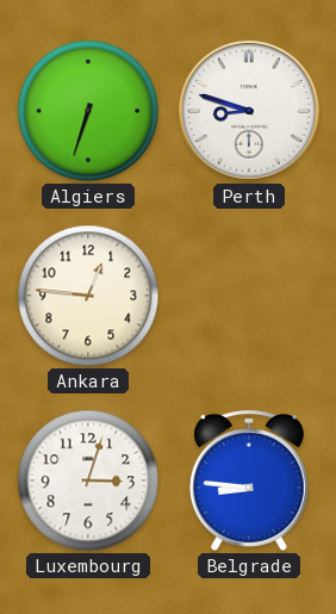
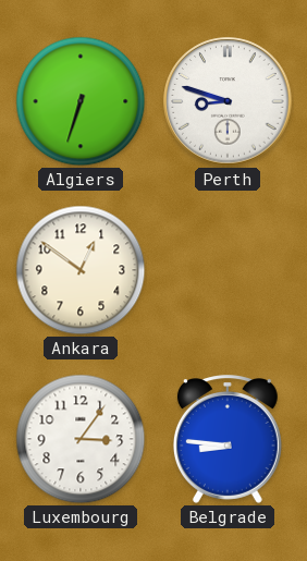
Ankara: 12:46 -> 12:51
Luxembourg: 3:03 -> 3:06
